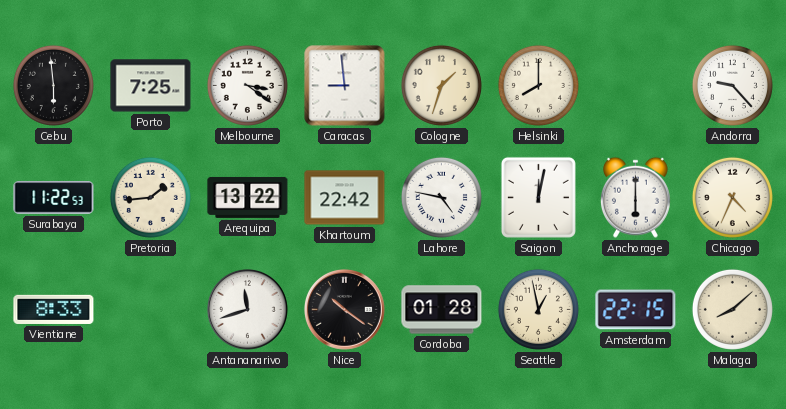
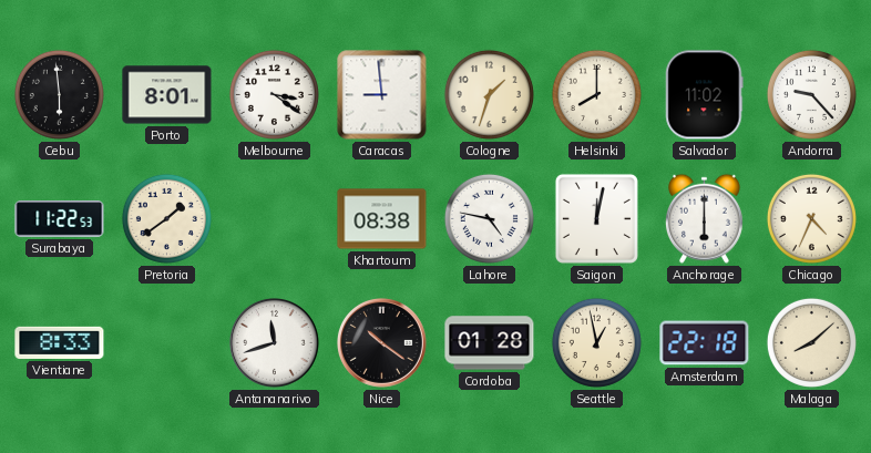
Porto: 7:25 -> 8:01
Salvador: none -> 11:02
Pretoria: 1:44 -> 1:39
Arequipa: 13:22 -> none
Khartoum: 22:42 -> 08:38
Amsterdam: 22:15 -> 22:18
